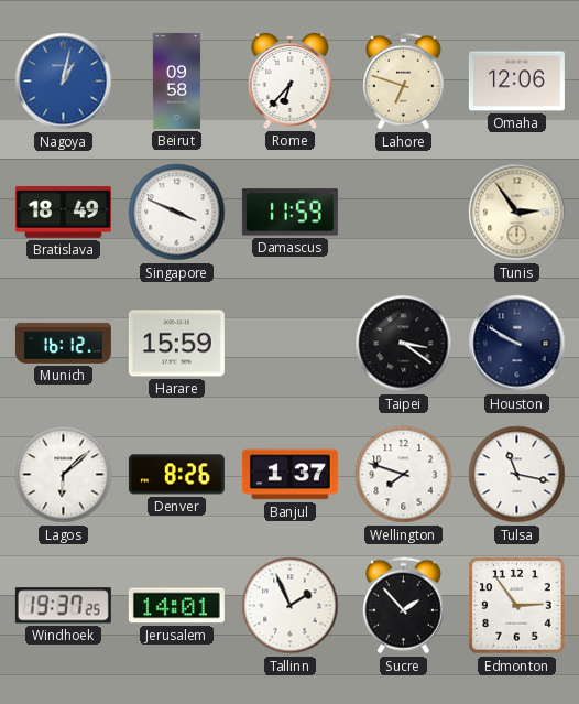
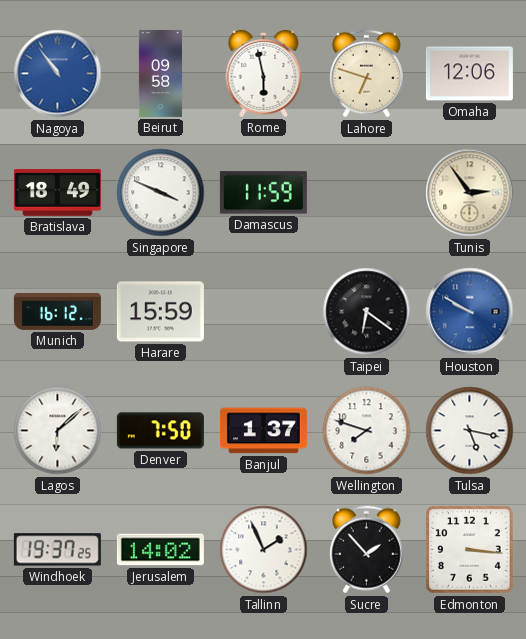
Nagoya: 1:02 -> 10:54
Rome: 6:37 -> 5:58
Taipei: 3:21 -> 6:21
Houston dial: navy -> blue
Denver: 8:26 -> 7:50
Tulsa: 11:17 -> 5:17
Jerusalem: 14:01 -> 14:02
Edmonton: 2:54 -> 3:16
